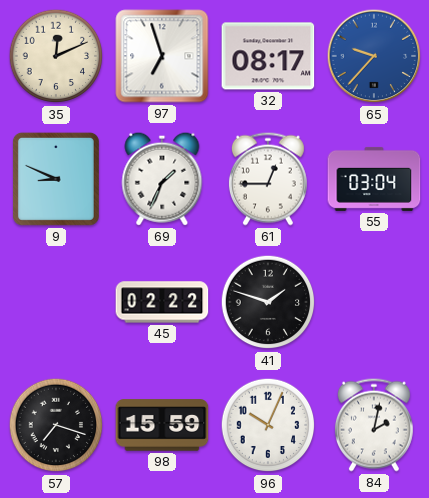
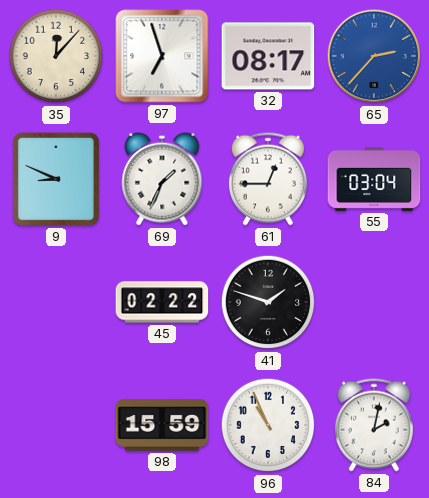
35: 12:11 -> 12:07
65: 9:37 -> 2:37
57: 7:18 -> none
96: 10:04 -> 10:56
